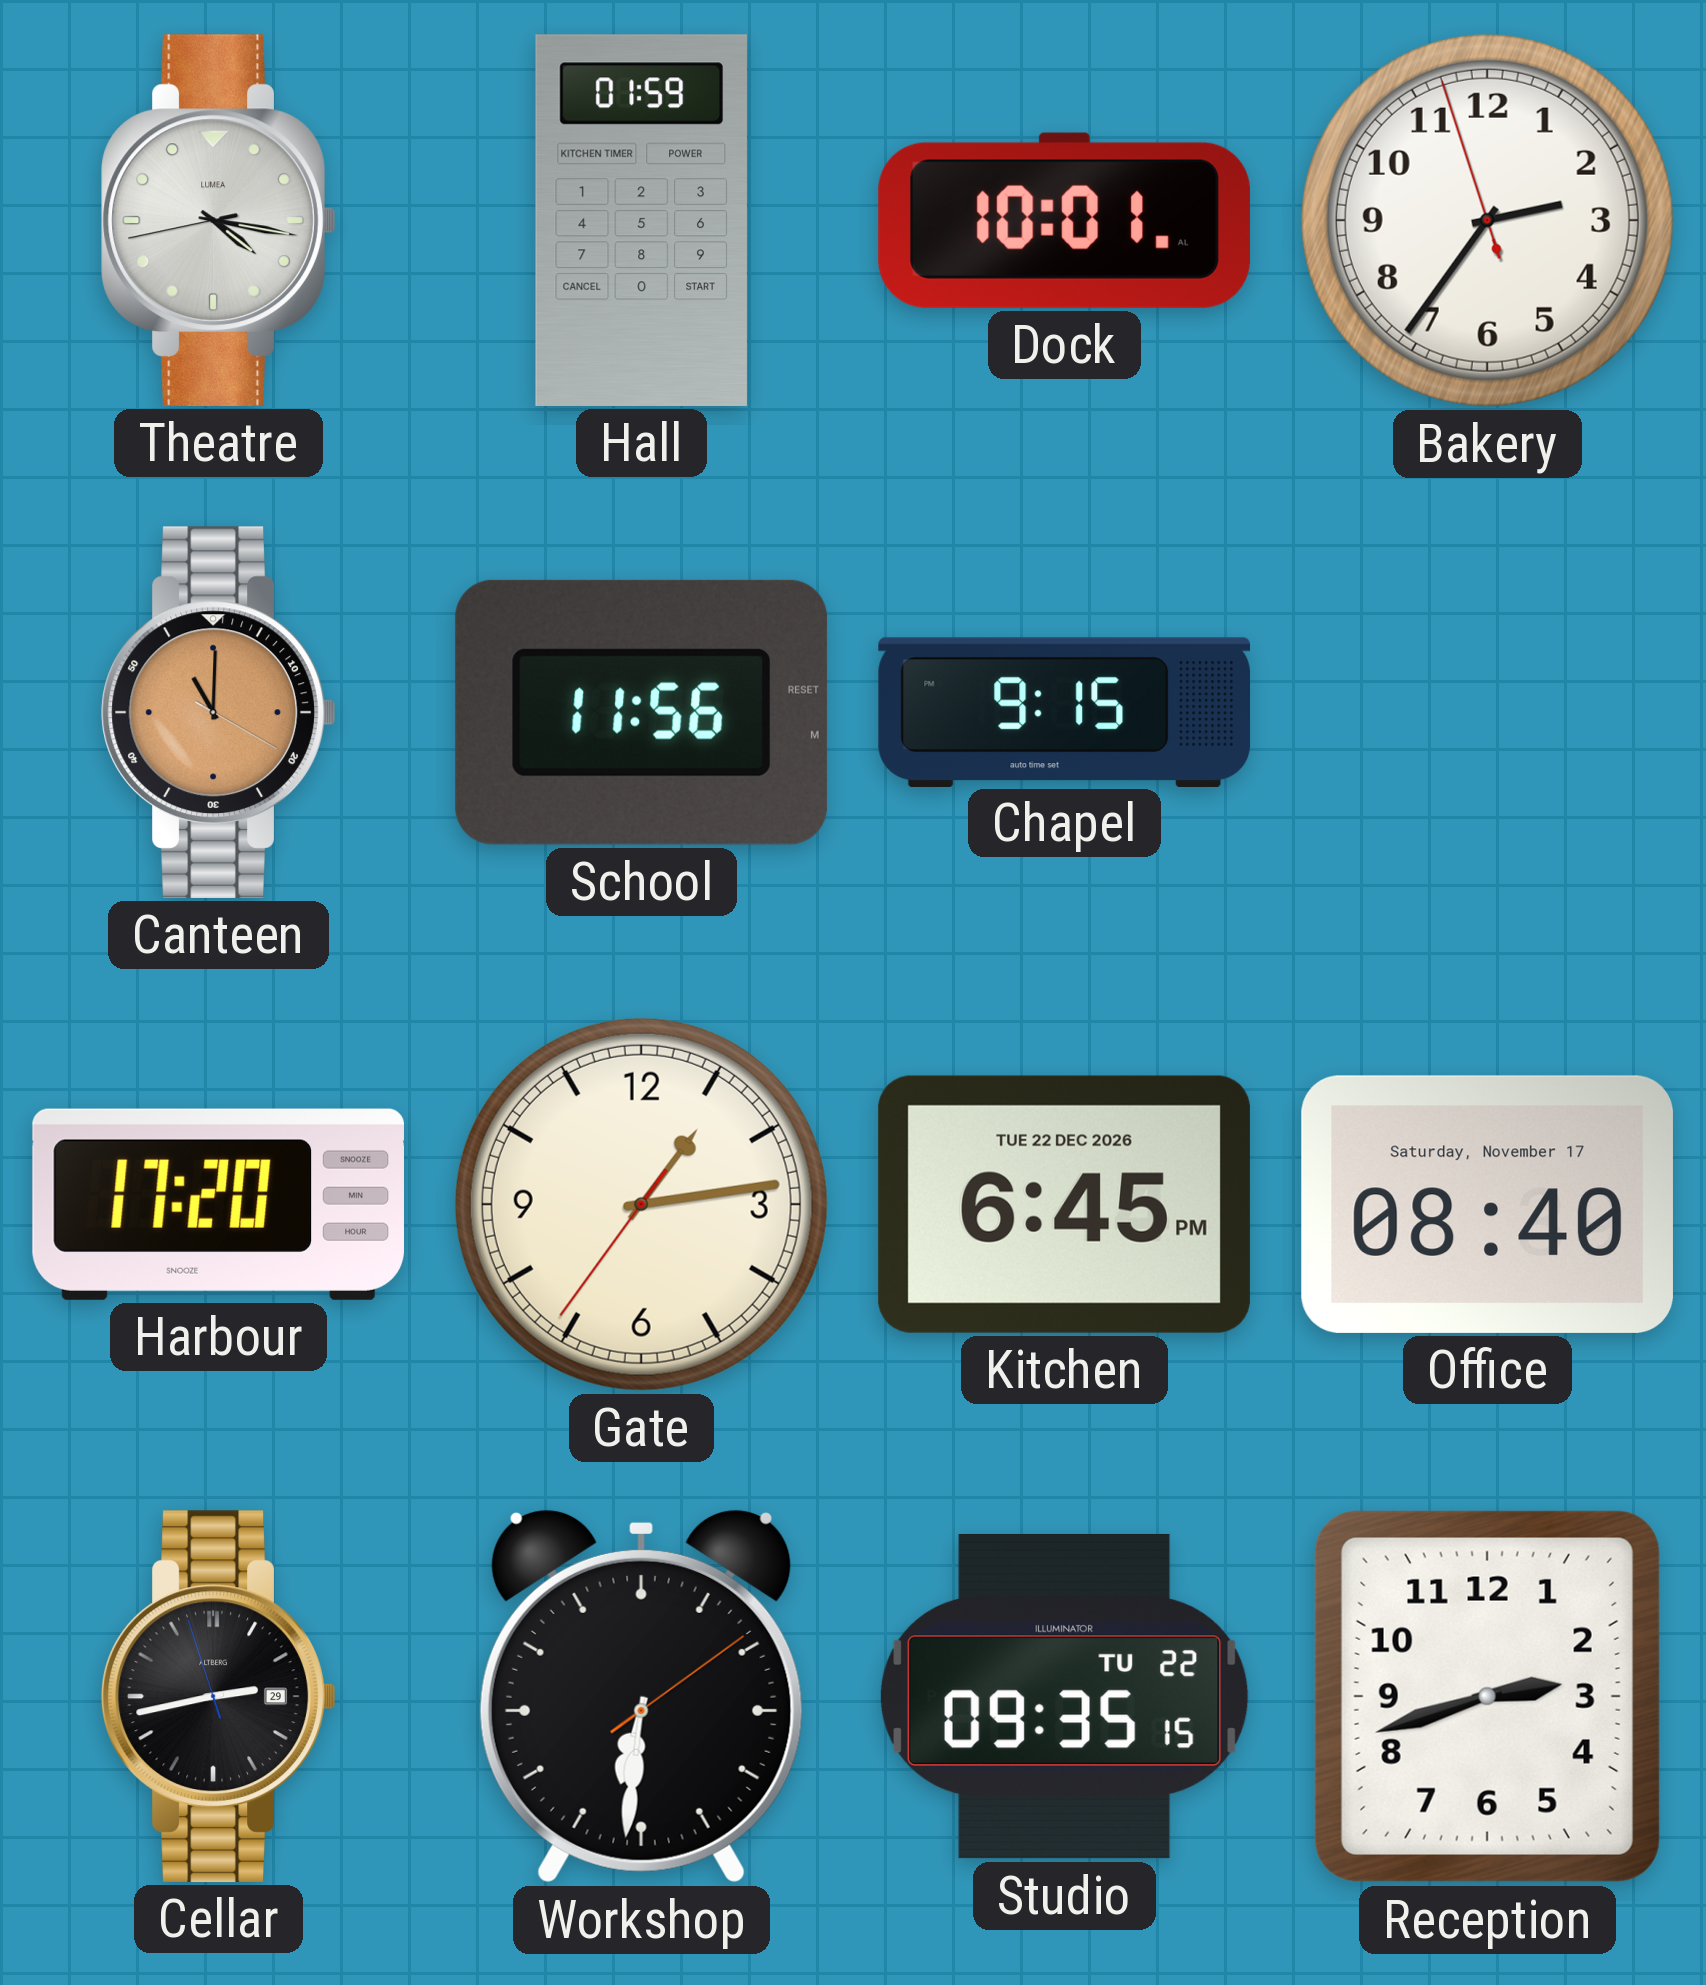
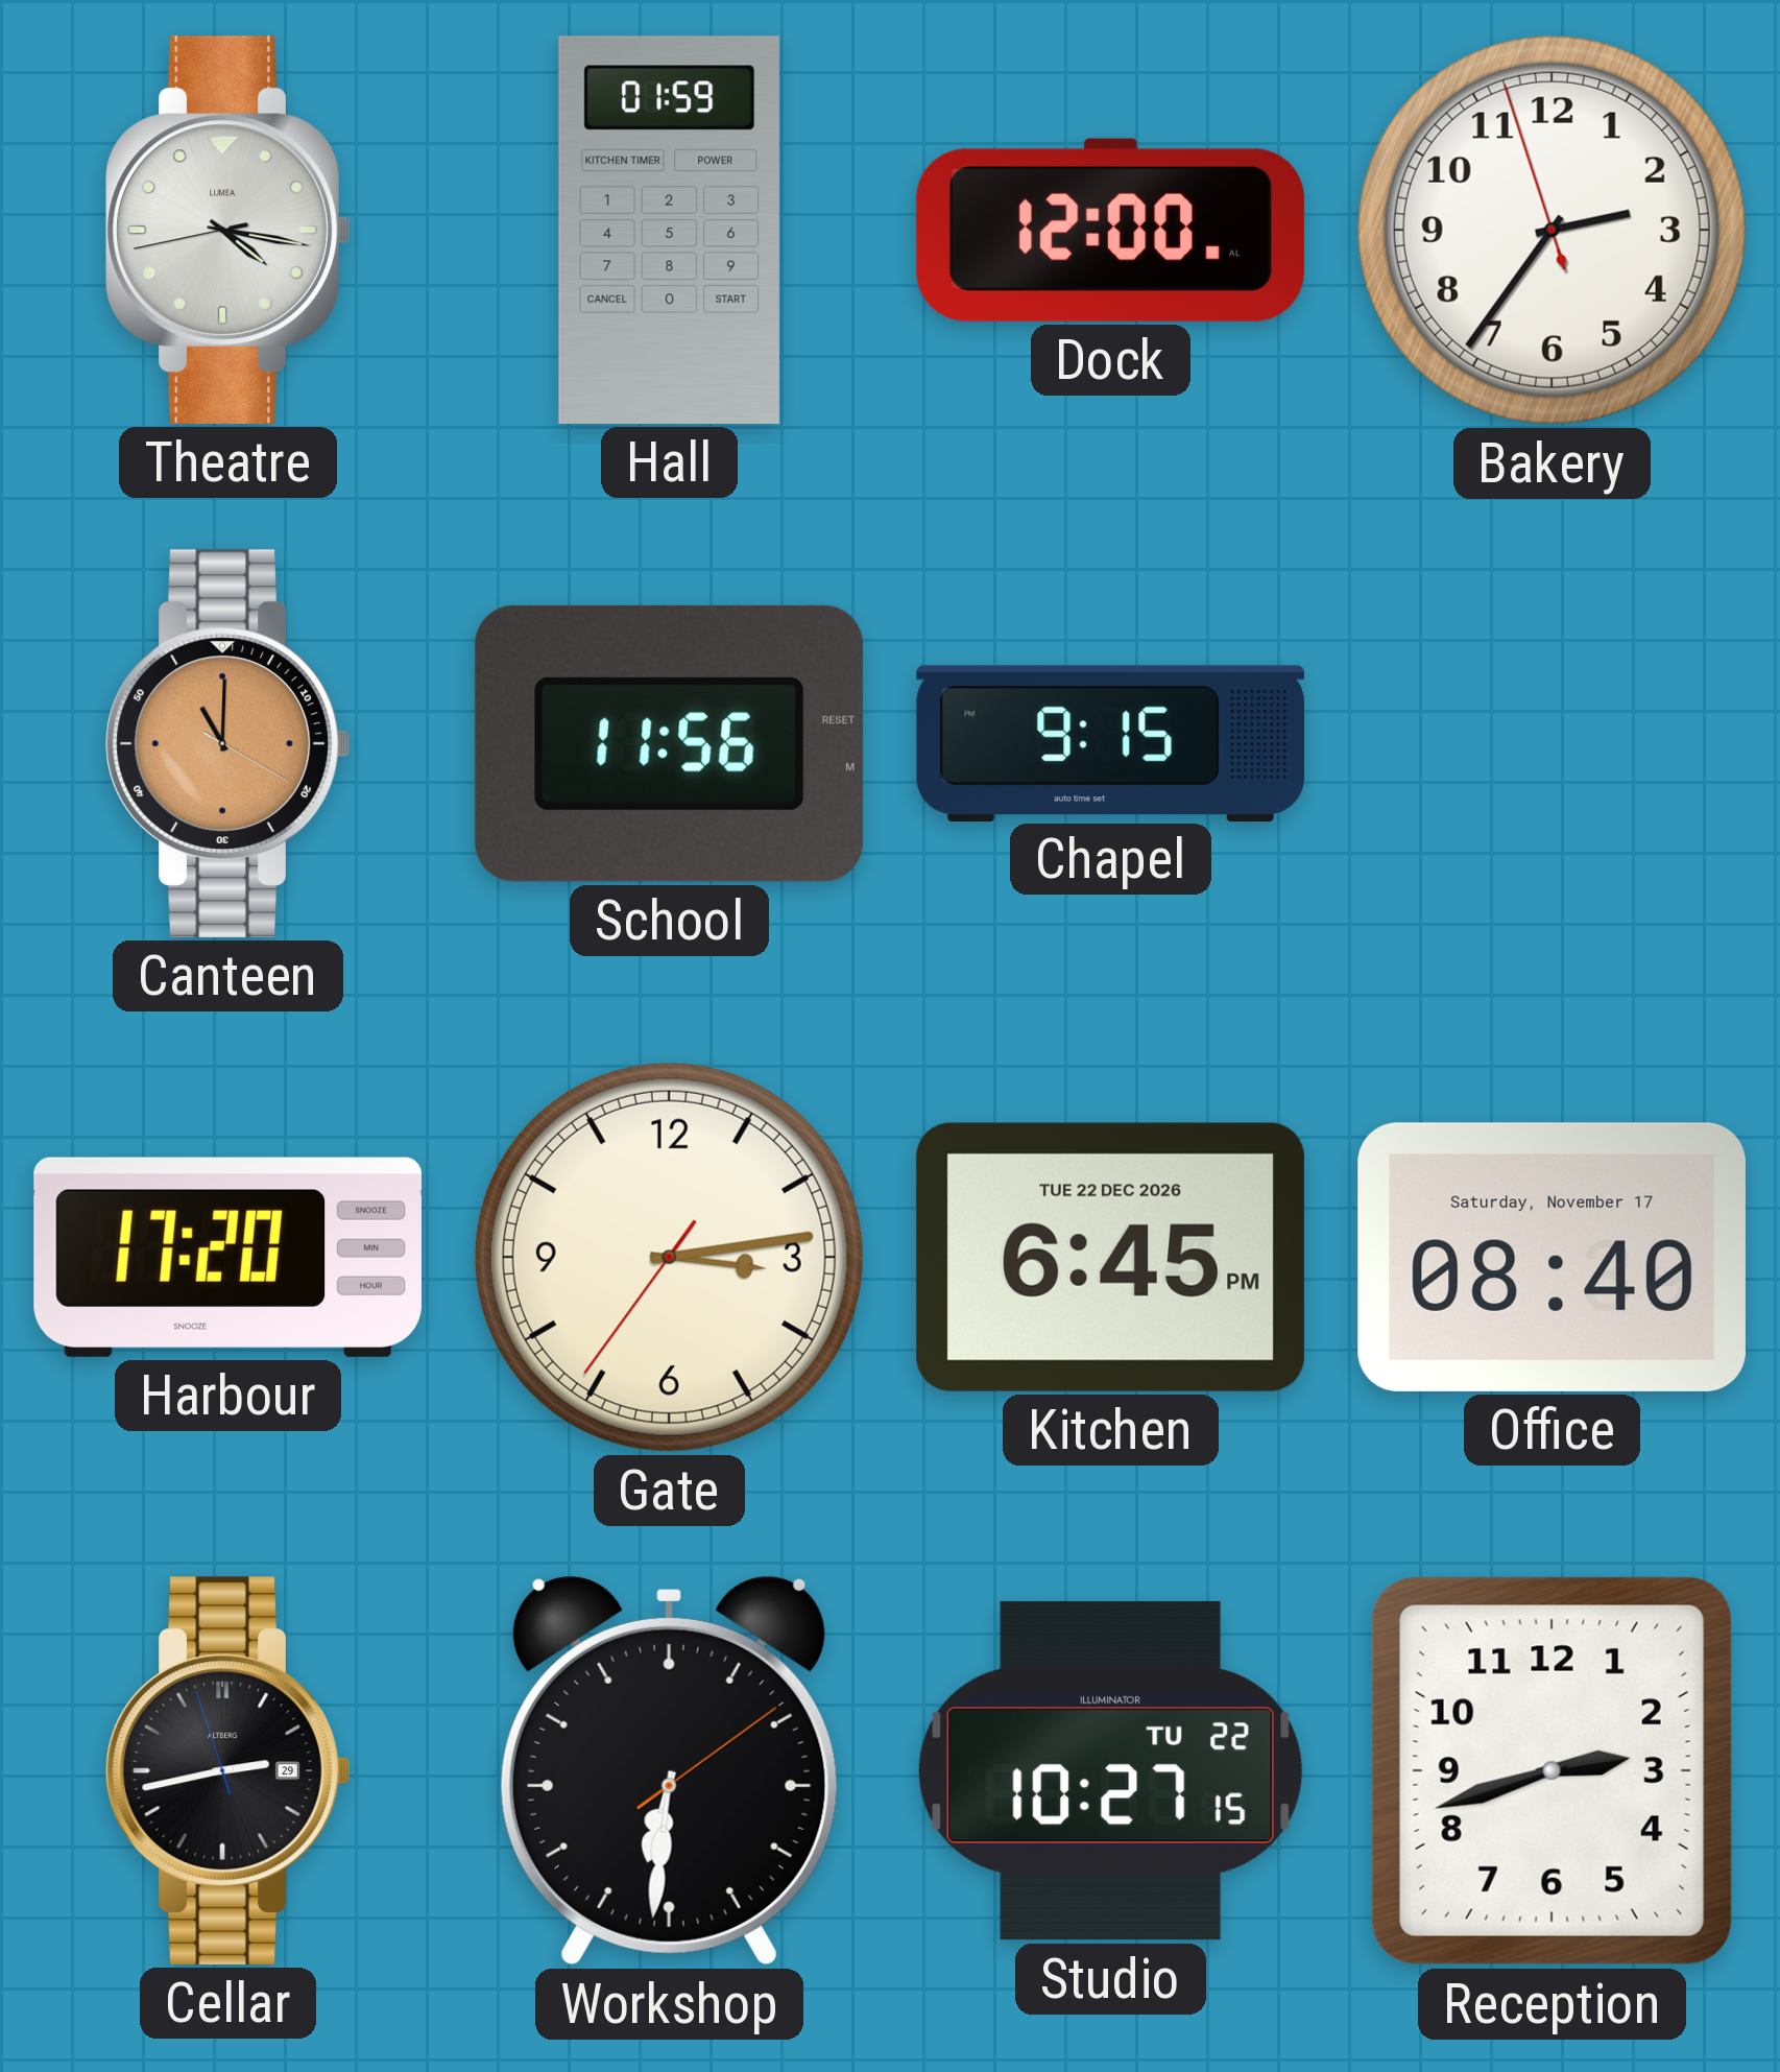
Dock: 10:01 -> 12:00
Gate: 1:13 -> 3:13
Studio: 09:35 -> 10:27
